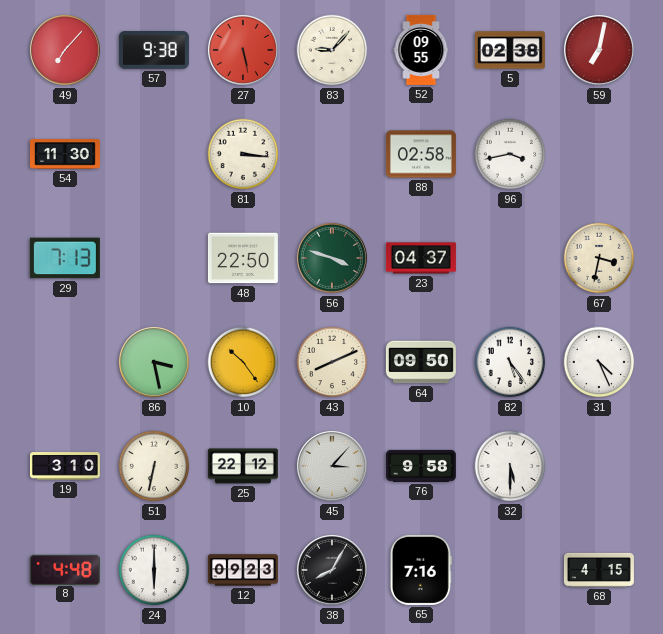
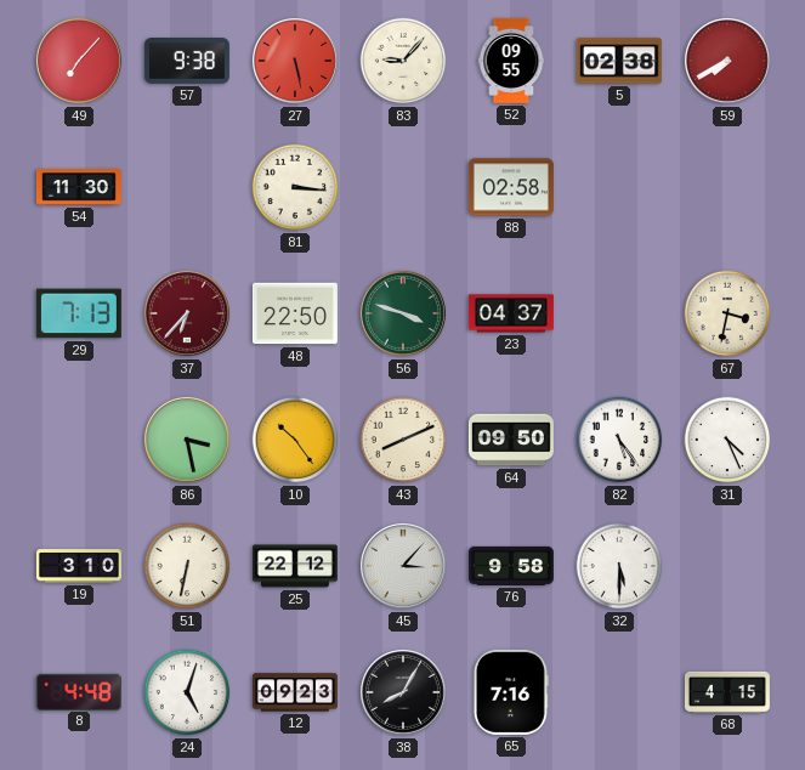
59: 7:02 -> 7:40
96: 3:43 -> none
37: none -> 6:37
24: 6:00 -> 5:03
